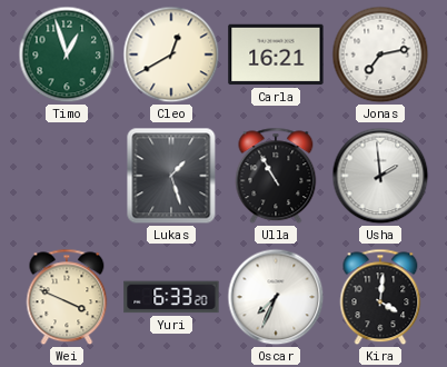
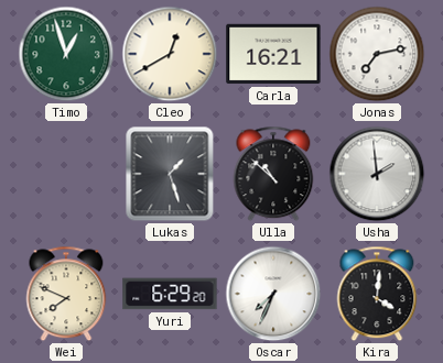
Ulla: 10:55 -> 10:52
Wei: 3:49 -> 7:49
Yuri: 6:33 -> 6:29
